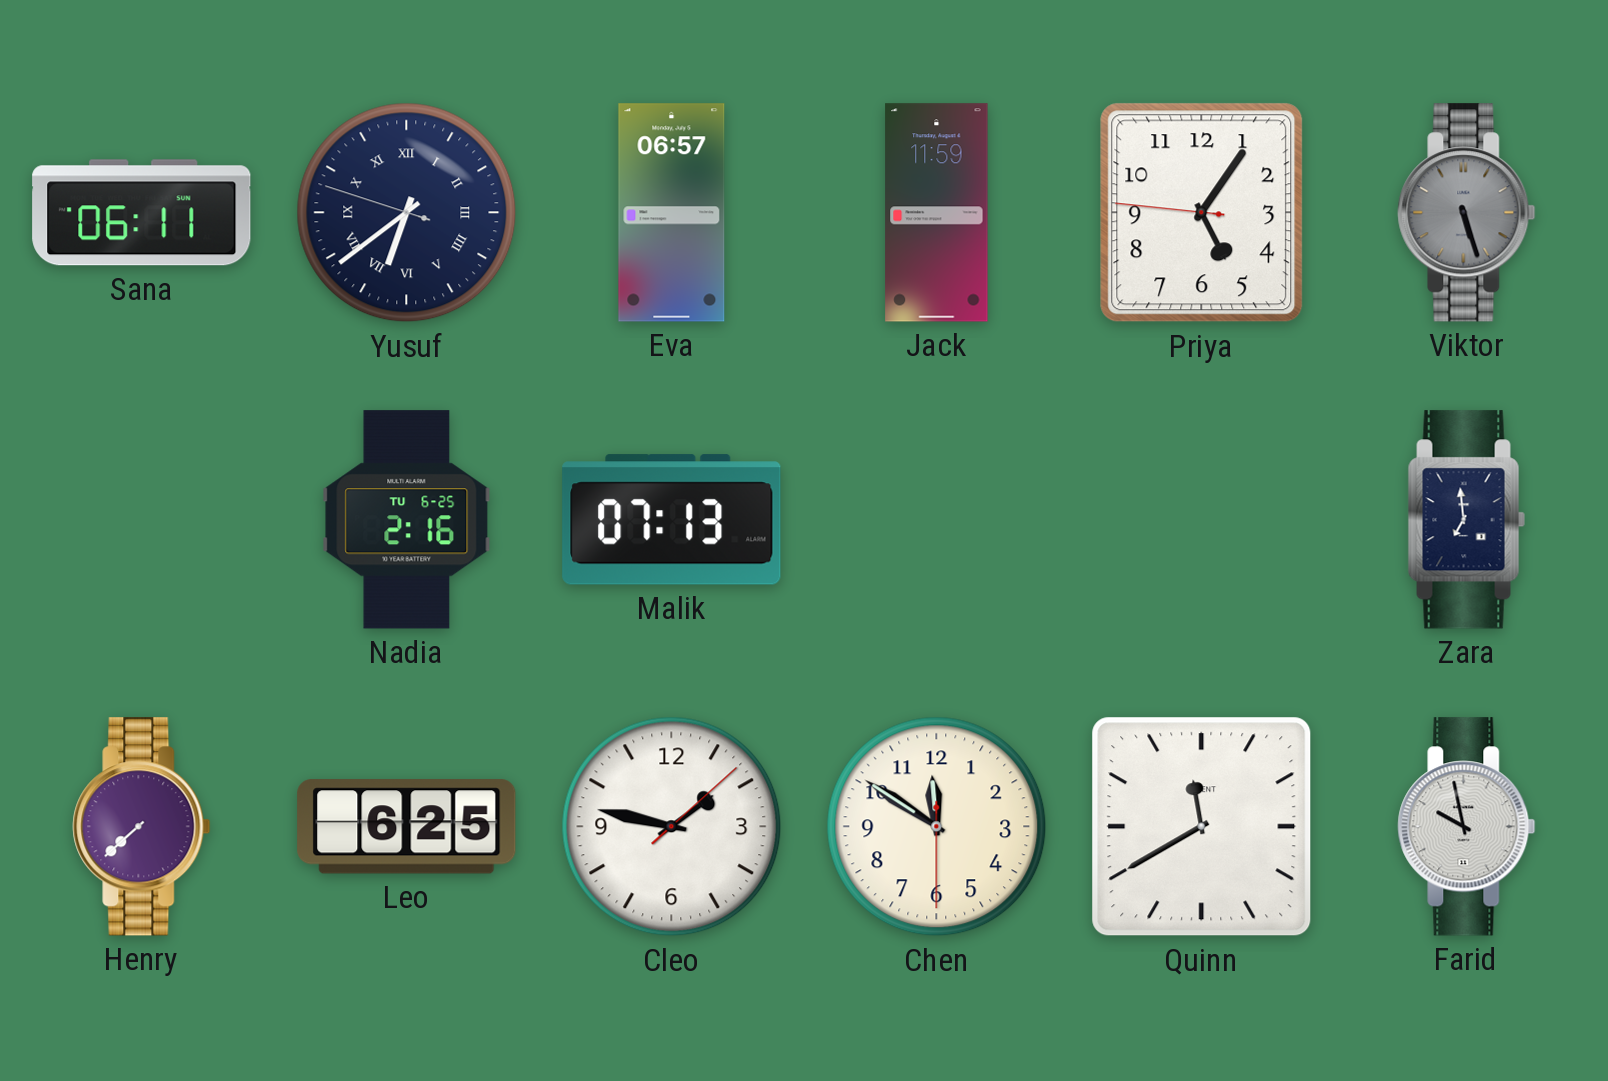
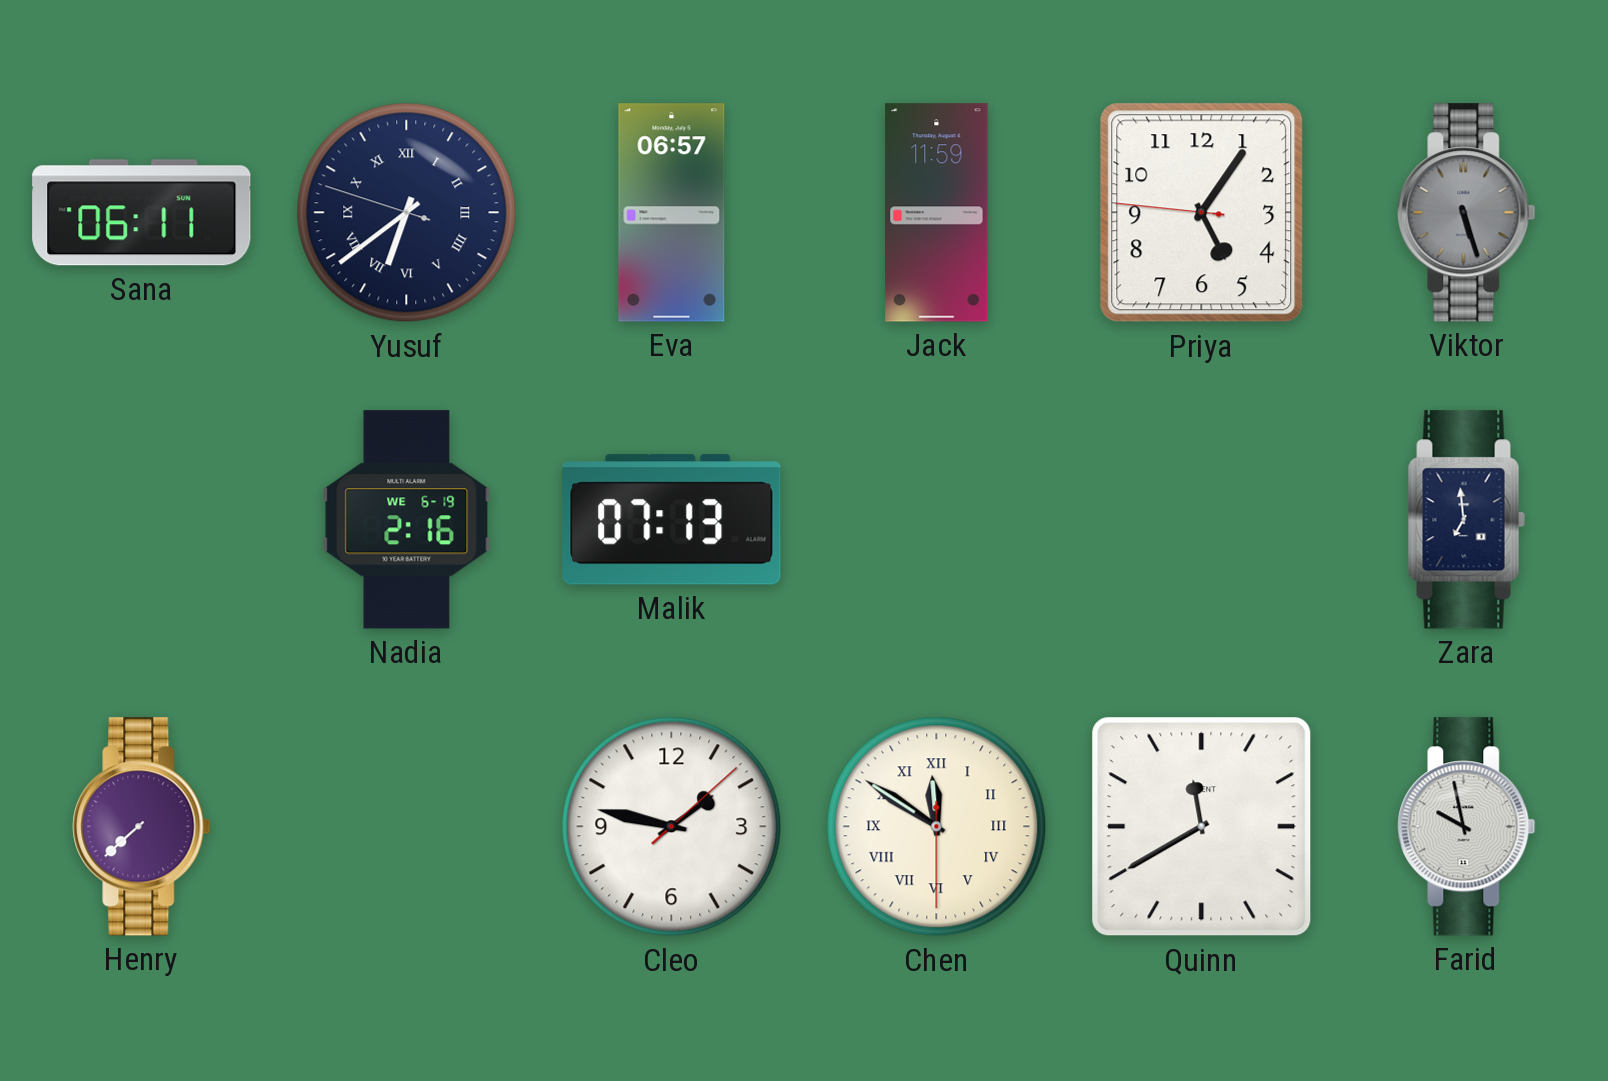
Nadia date: TU 6-25 -> WE 6-19
Leo: 6:25 -> none
Chen numerals: Arabic -> Roman
